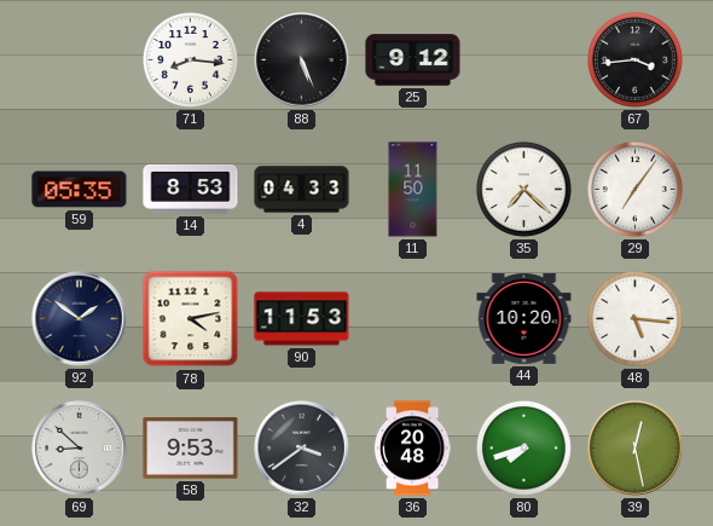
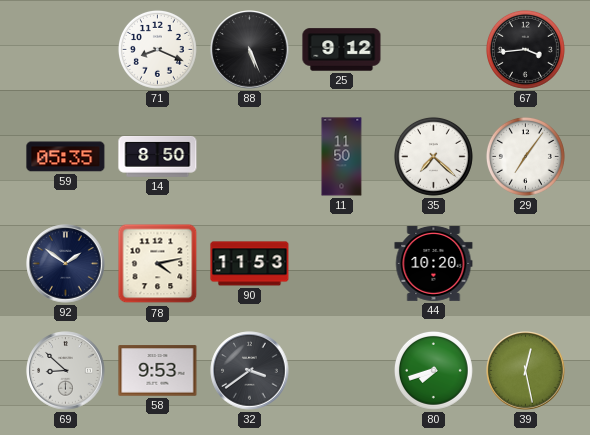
71: 8:16 -> 8:19
14: 8:53 -> 8:50
4: 04:33 -> none
48: 5:16 -> none
36: 20:48 -> none
